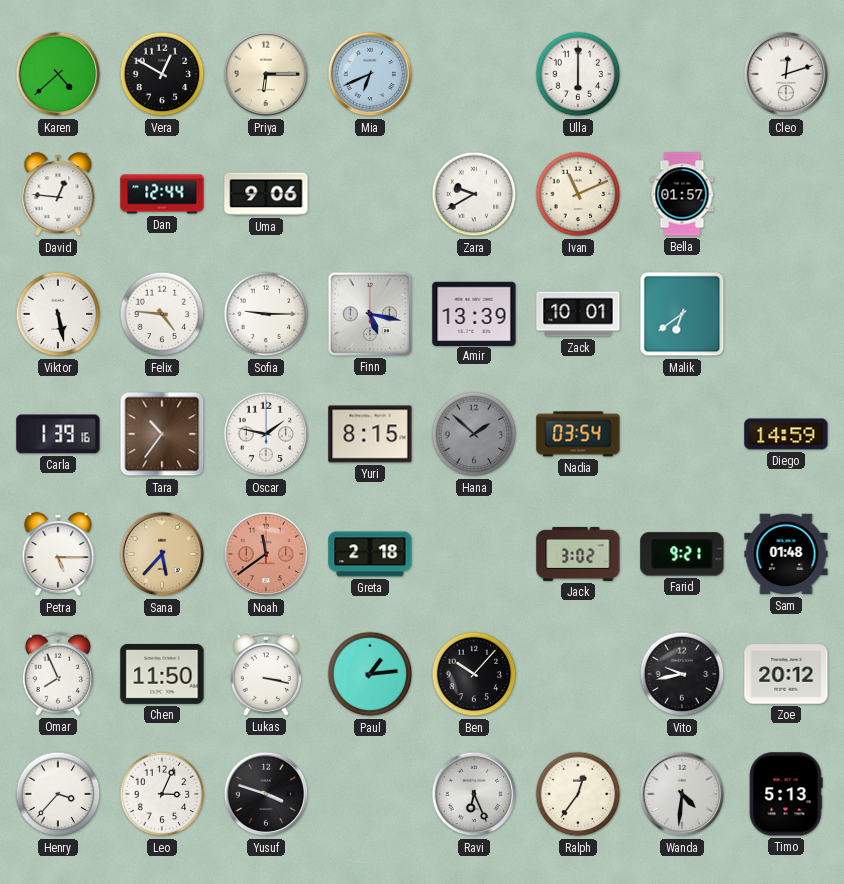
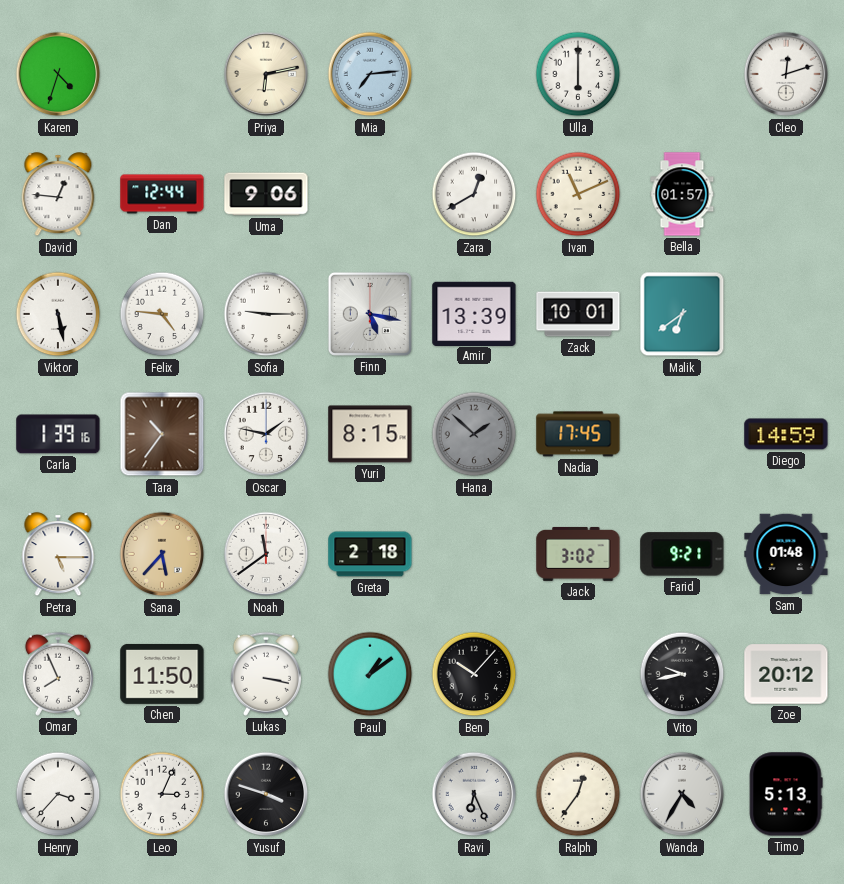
Karen: 4:38 -> 4:33
Vera: 12:50 -> none
Priya: 6:15 -> 6:13
Mia: 6:41 -> 7:14
Zara: 9:40 -> 12:40
Nadia: 03:54 -> 17:45
Noah dial: salmon -> white
Paul: 1:14 -> 1:09
Wanda: 4:31 -> 4:35
